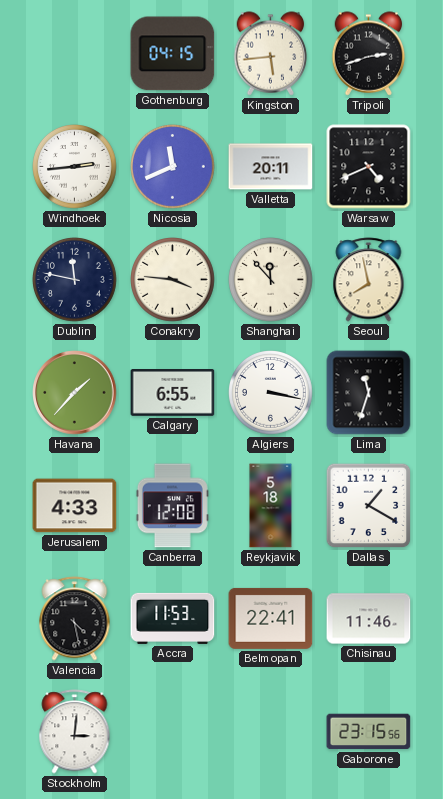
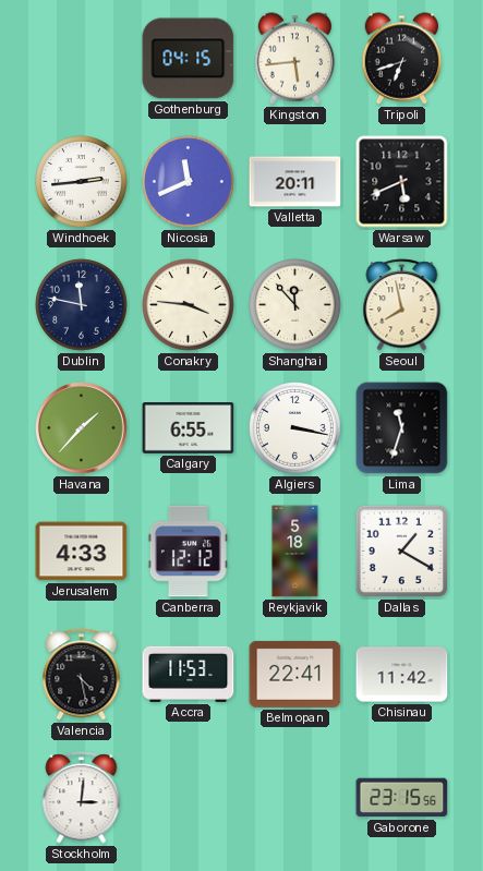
Tripoli: 2:42 -> 6:42
Warsaw: 4:41 -> 5:41
Canberra: 12:08 -> 12:12
Chisinau: 11:46 -> 11:42
